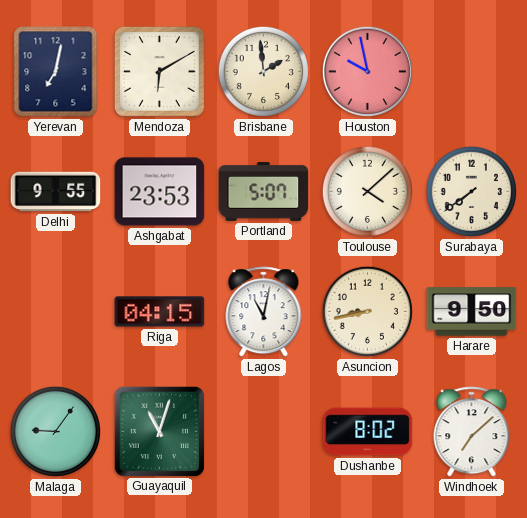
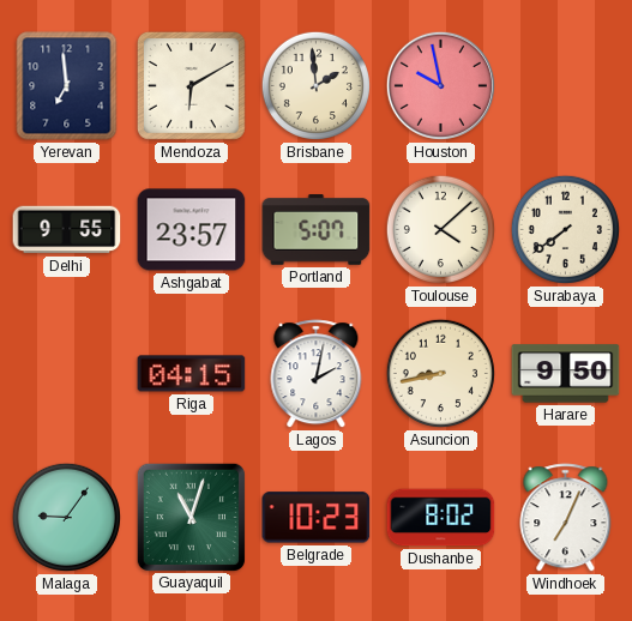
Yerevan: 7:02 -> 6:59
Ashgabat: 23:53 -> 23:57
Lagos: 11:02 -> 2:02
Belgrade: none -> 10:23
Windhoek: 7:08 -> 7:04
